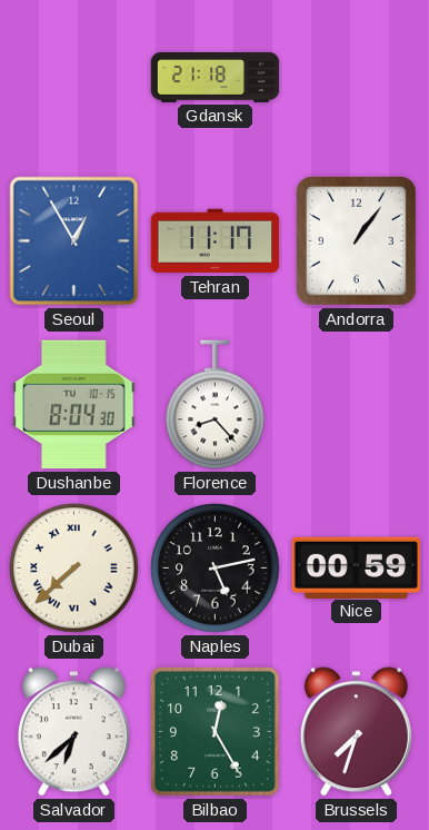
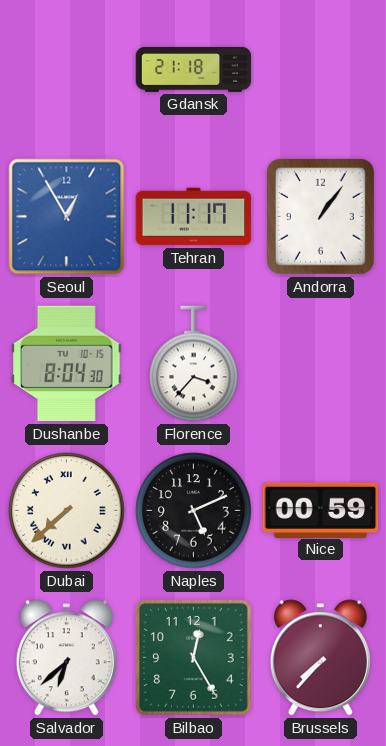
Florence: 8:23 -> 3:37
Naples: 5:13 -> 5:11
Brussels: 7:33 -> 7:37
